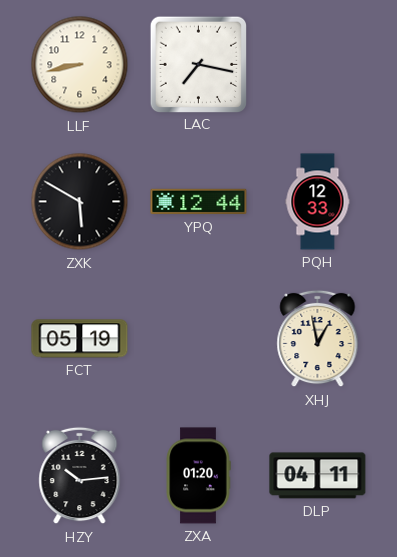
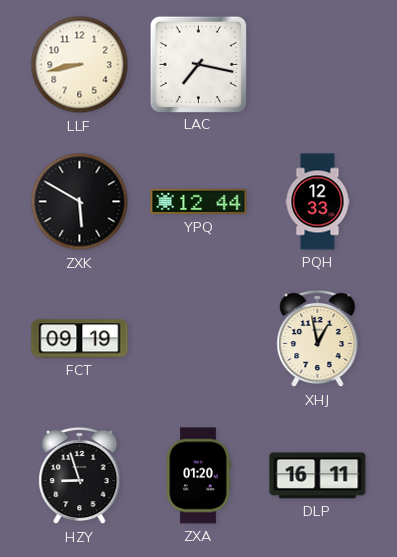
FCT: 05:19 -> 09:19
HZY: 10:14 -> 8:57
DLP: 04:11 -> 16:11
